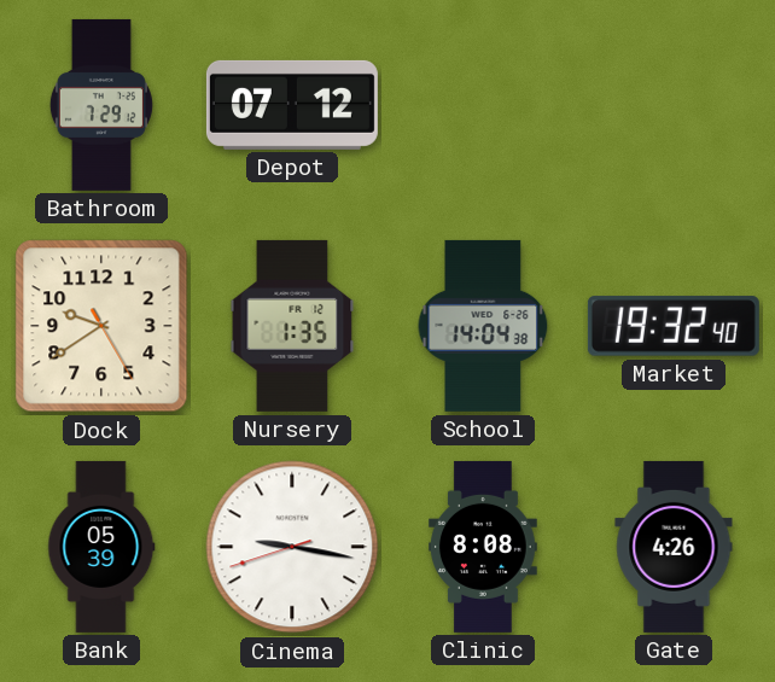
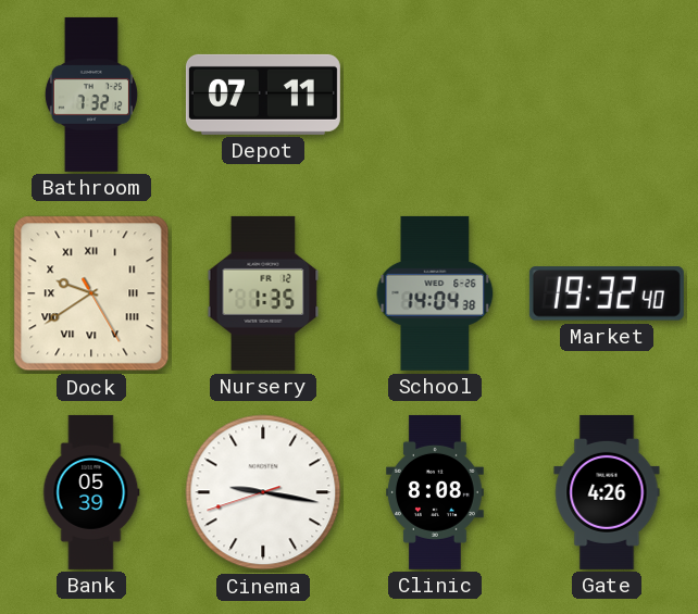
Bathroom: 7:29 -> 7:32
Depot: 07:12 -> 07:11
Dock numerals: Arabic -> Roman
